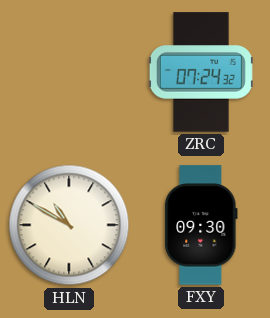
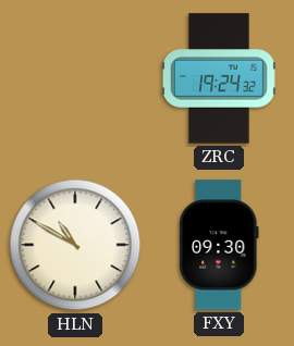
ZRC: 07:24 -> 19:24
